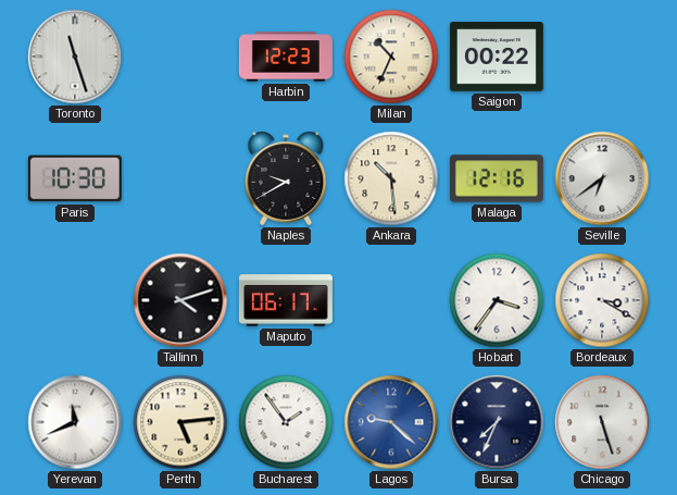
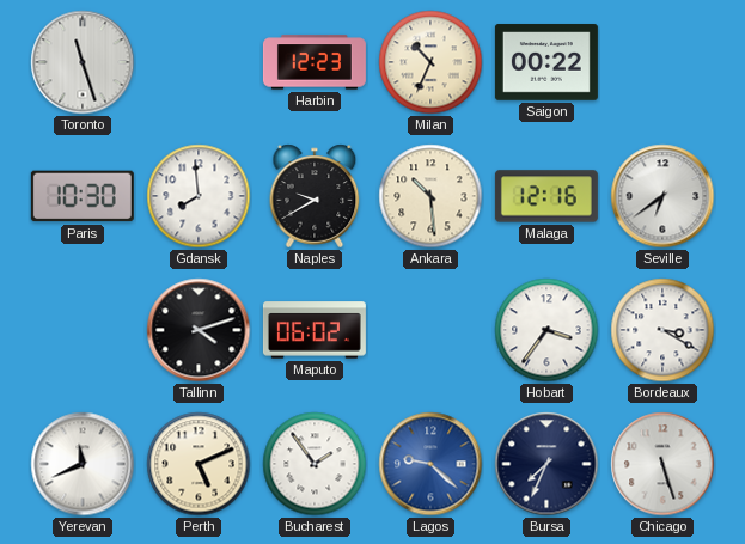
Gdansk: none -> 7:59
Maputo: 06:17 -> 06:02
Perth: 5:14 -> 5:11
